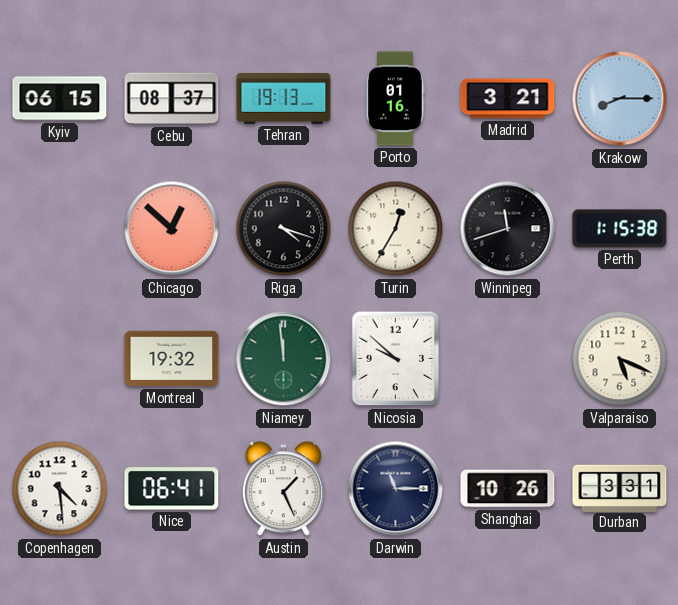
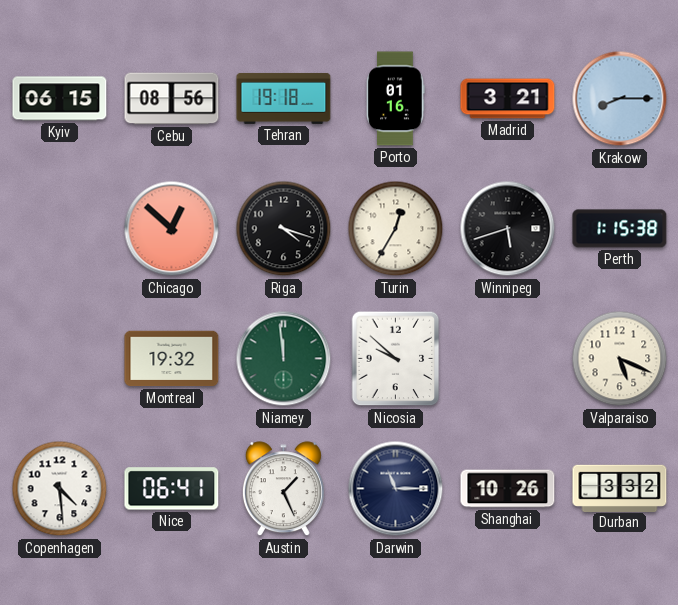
Cebu: 08:37 -> 08:56
Tehran: 19:13 -> 19:18
Winnipeg: 11:42 -> 5:42
Durban: 3:31 -> 3:32
